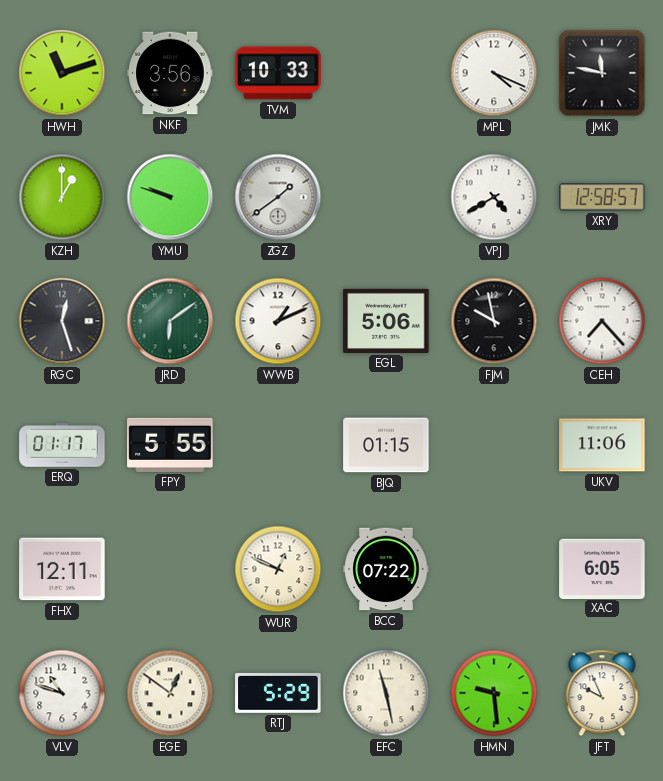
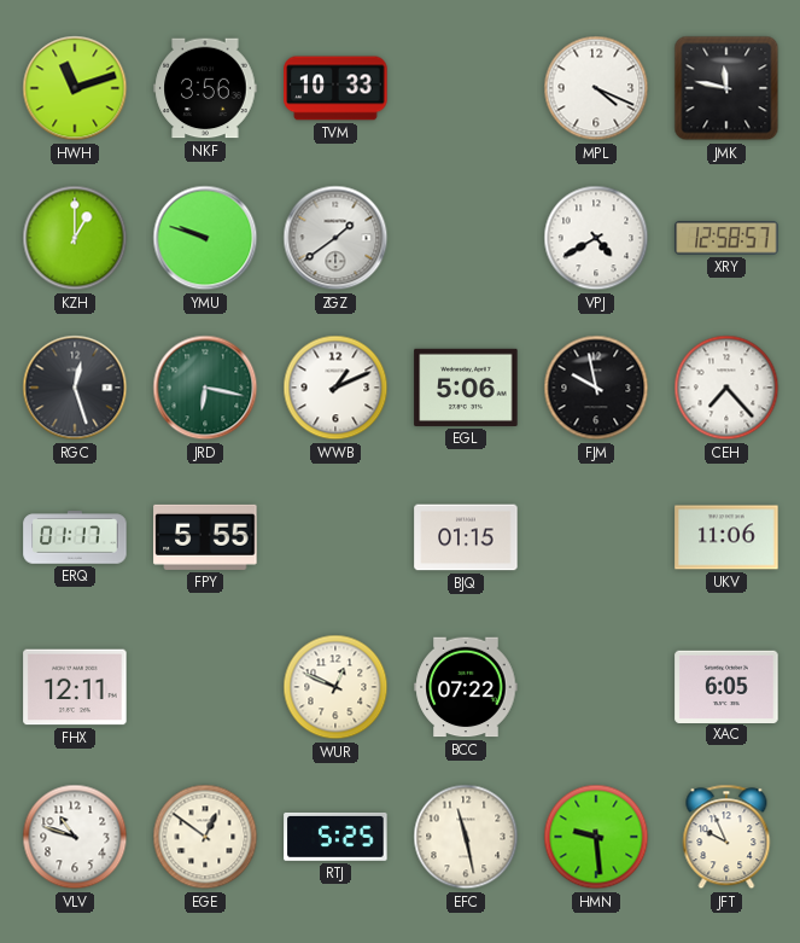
JRD: 6:09 -> 6:17
RTJ: 5:29 -> 5:25
